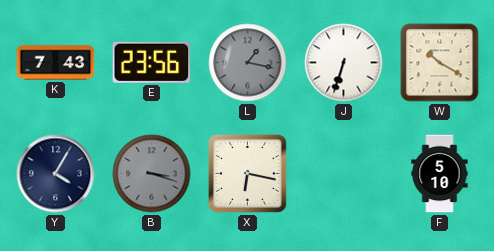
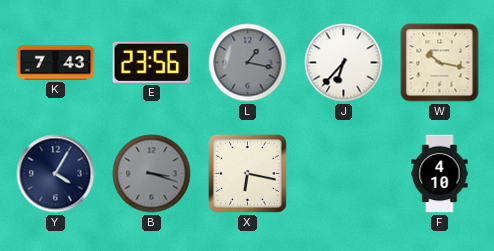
J: 6:33 -> 6:37
W: 10:20 -> 10:17
F: 5:10 -> 4:10
